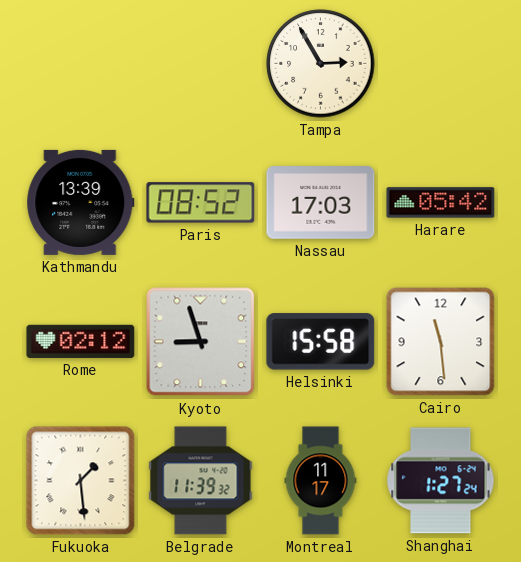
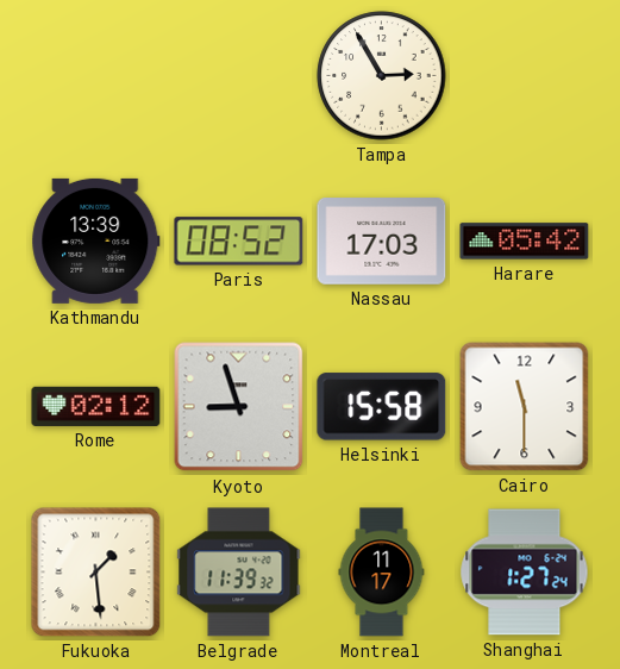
Cairo: 11:29 -> 11:30
